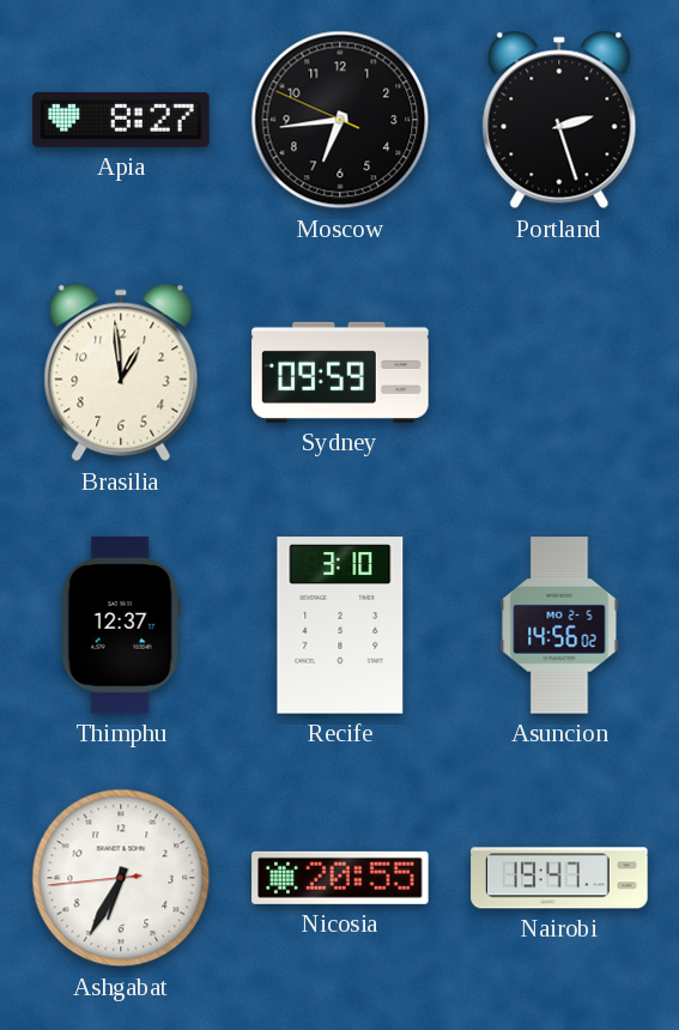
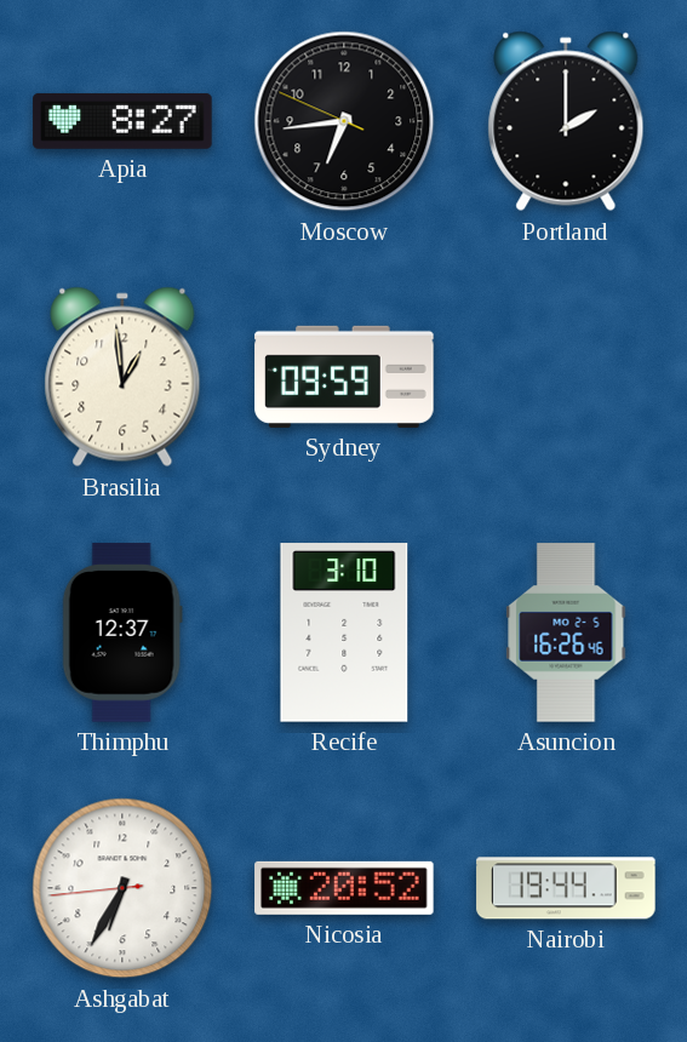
Portland: 2:27 -> 2:00
Asuncion: 14:56 -> 16:26
Nicosia: 20:55 -> 20:52
Nairobi: 19:47 -> 19:44
